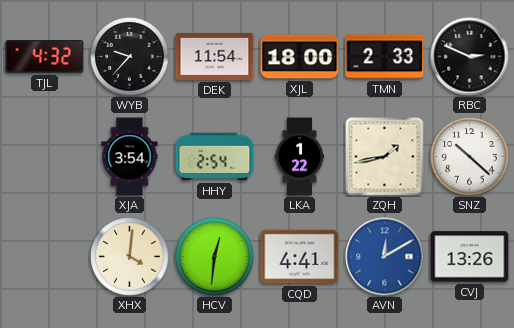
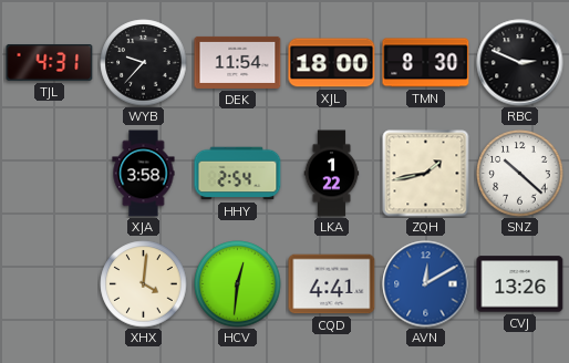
TJL: 4:32 -> 4:31
TMN: 2:33 -> 8:30
XJA: 3:54 -> 3:58
